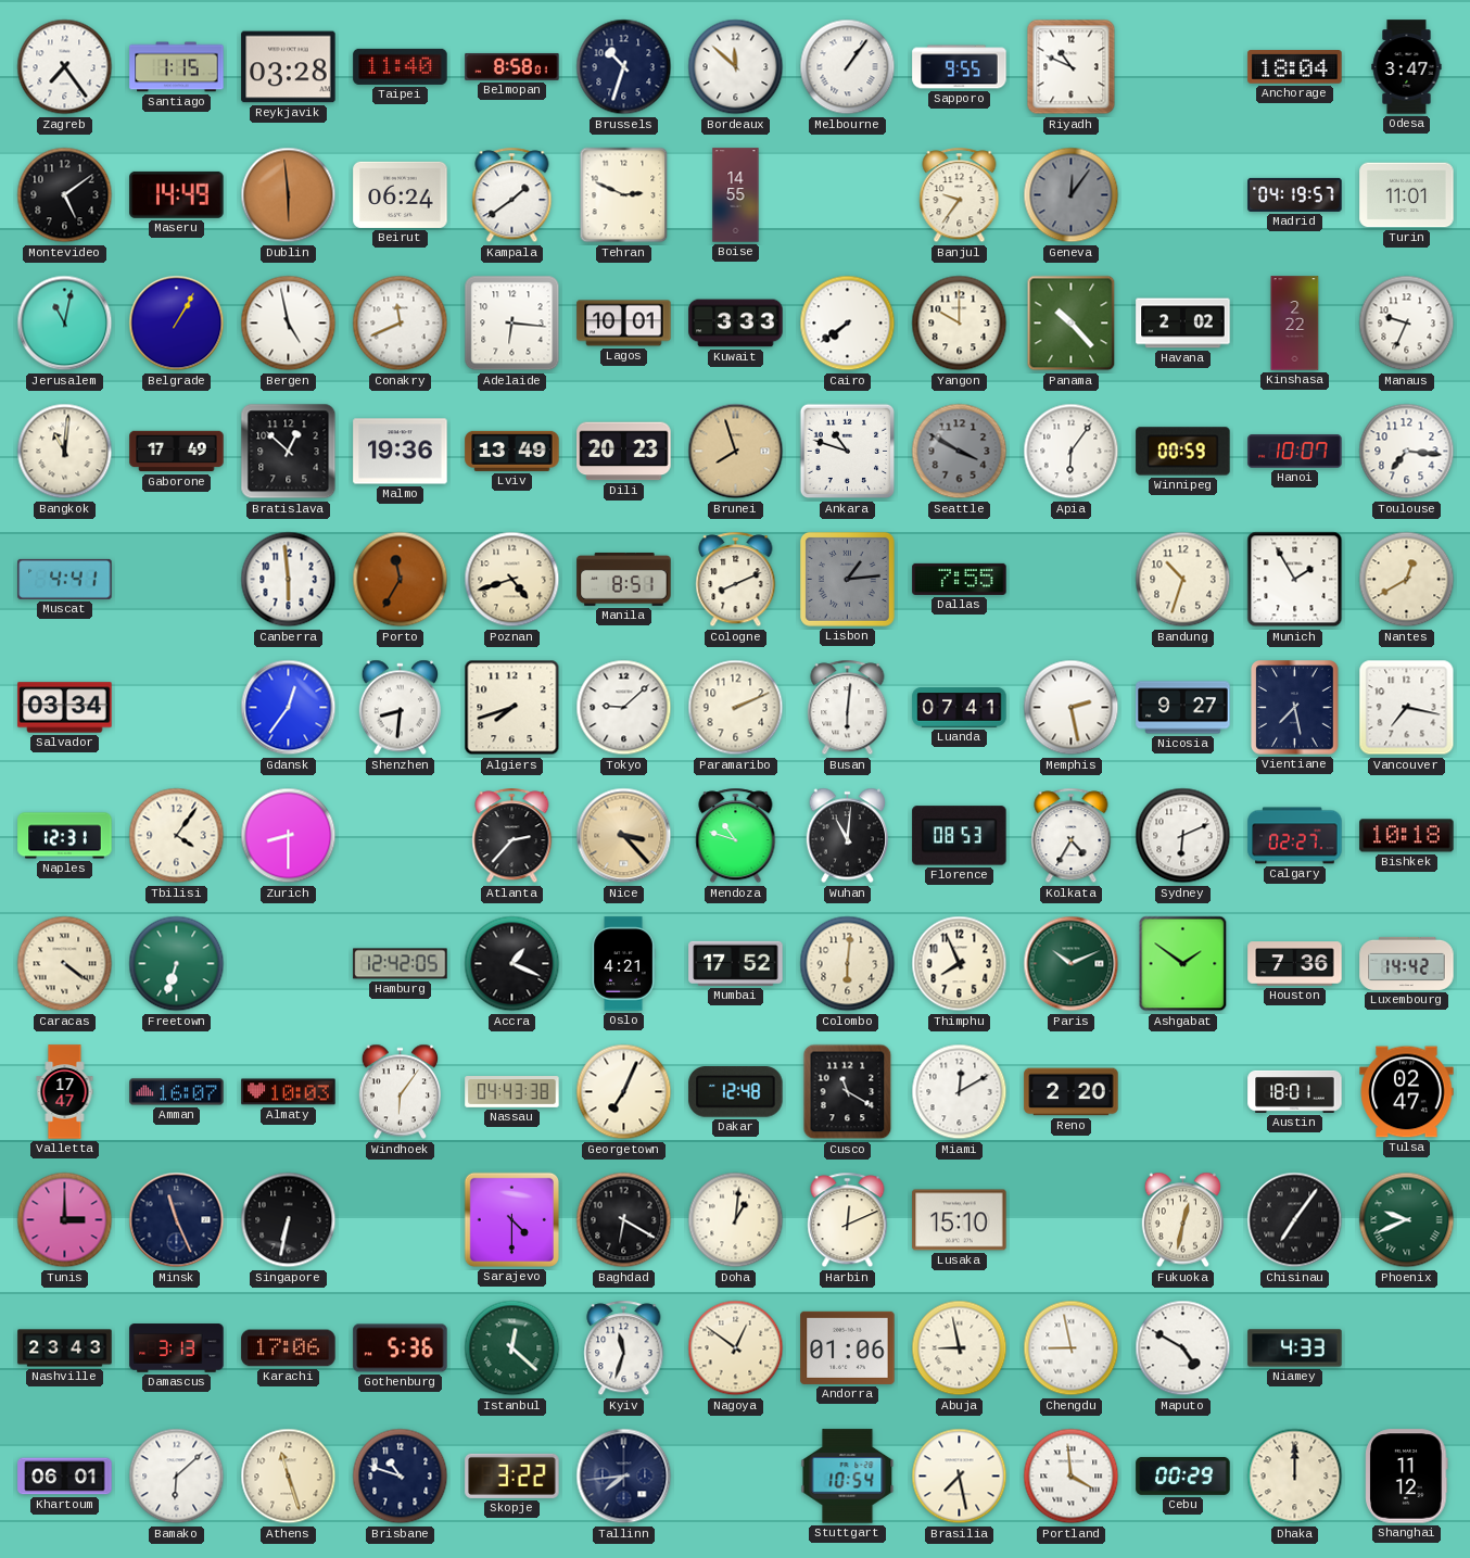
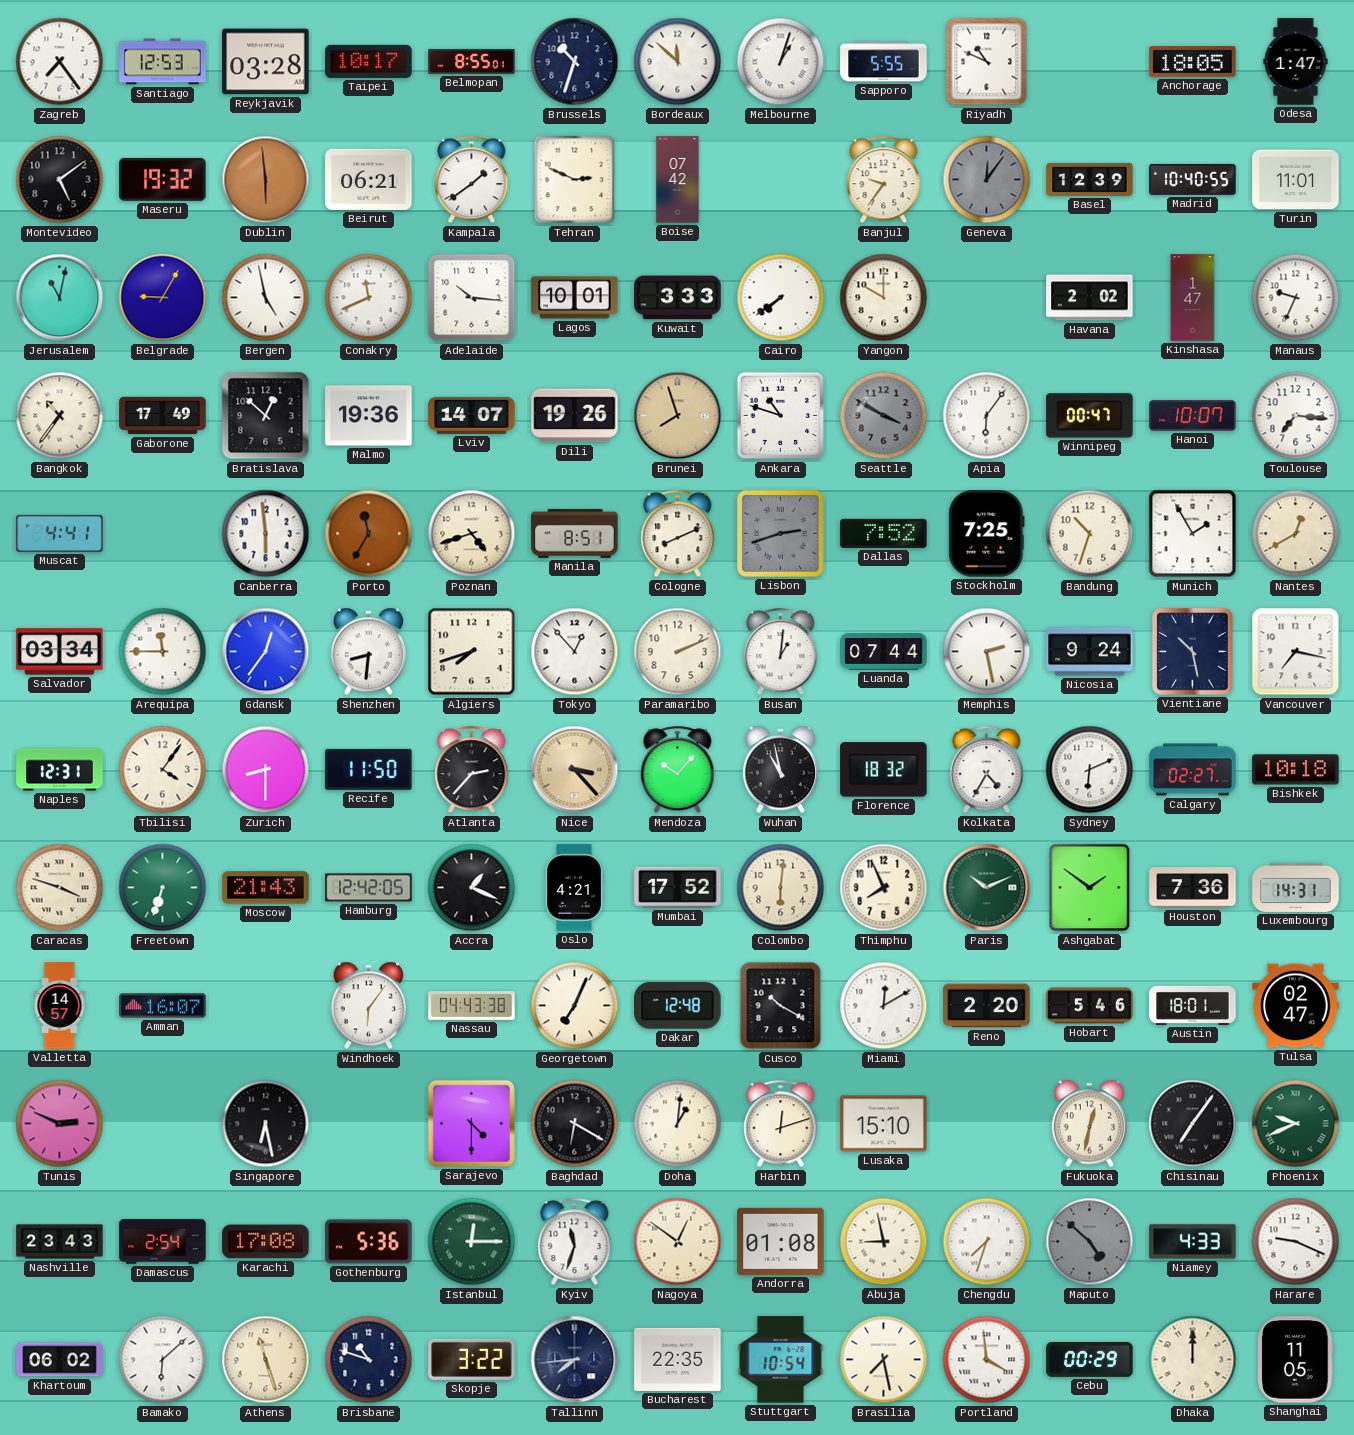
Santiago: 1:15 -> 12:53
Taipei: 11:40 -> 10:17
Belmopan: 8:58 -> 8:55
Melbourne: 1:06 -> 1:03
Sapporo: 9:55 -> 5:55
Anchorage: 18:04 -> 18:05
Odesa: 3:47 -> 1:47
Maseru: 14:49 -> 19:32
Beirut: 06:24 -> 06:21
Boise: 14:55 -> 07:42
Basel: none -> 12:39
Madrid: 04:19 -> 10:40
Belgrade: 1:05 -> 9:05
Adelaide: 6:16 -> 10:16
Panama: 10:23 -> none
Kinshasa: 2:22 -> 1:47
Bangkok: 11:01 -> 10:36
Lviv: 13:49 -> 14:07
Dili: 20:23 -> 19:26
Winnipeg: 00:59 -> 00:47
Lisbon: 1:14 -> 2:42
Dallas: 7:55 -> 7:52
Stockholm: none -> 7:25
Arequipa: none -> 11:45
Tokyo: 9:08 -> 12:53
Busan: 6:01 -> 1:01
Luanda: 07:41 -> 07:44
Nicosia: 9:27 -> 9:24
Vientiane: 7:28 -> 10:28
Recife: none -> 11:50
Mendoza: 10:48 -> 10:07
Wuhan: 11:01 -> 10:58
Florence: 08:53 -> 18:32
Caracas: 4:21 -> 3:48
Moscow: none -> 21:43
Luxembourg: 14:42 -> 14:31
Valletta: 17:47 -> 14:57
Almaty: 10:03 -> none
Cusco: 11:20 -> 10:20
Hobart: none -> 5:46
Tunis: 3:00 -> 2:49
Minsk: 11:26 -> none
Singapore: 6:32 -> 6:28
Harbin: 12:11 -> 12:12
Damascus: 3:13 -> 2:54
Karachi: 17:06 -> 17:08
Istanbul: 12:22 -> 12:15
Andorra: 01:06 -> 01:08
Chengdu: 8:58 -> 7:33
Maputo: 4:50 -> 4:52
Maputo dial: white -> grey
Harare: none -> 9:19
Khartoum: 06:01 -> 06:02
Bucharest: none -> 22:35
Shanghai: 11:12 -> 11:05
